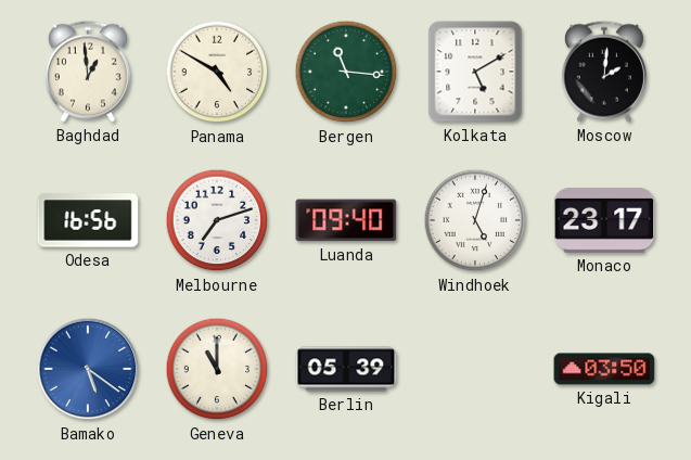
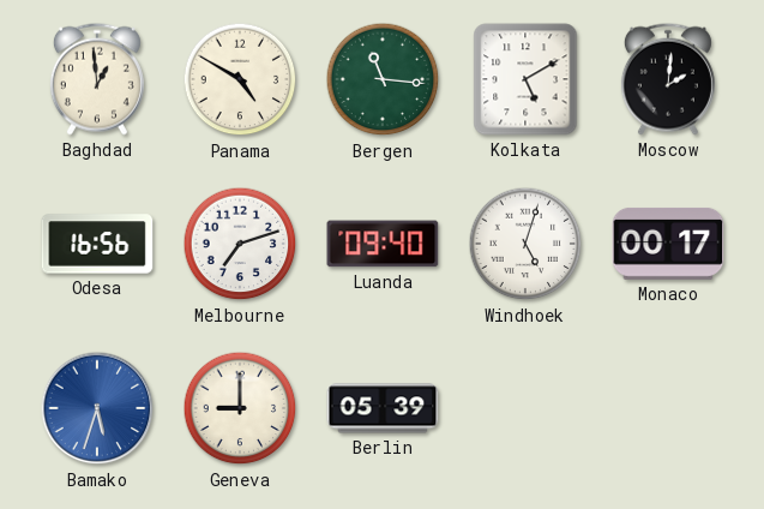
Monaco: 23:17 -> 00:17
Bamako: 5:21 -> 5:33
Geneva: 11:00 -> 9:00
Kigali: 03:50 -> none
